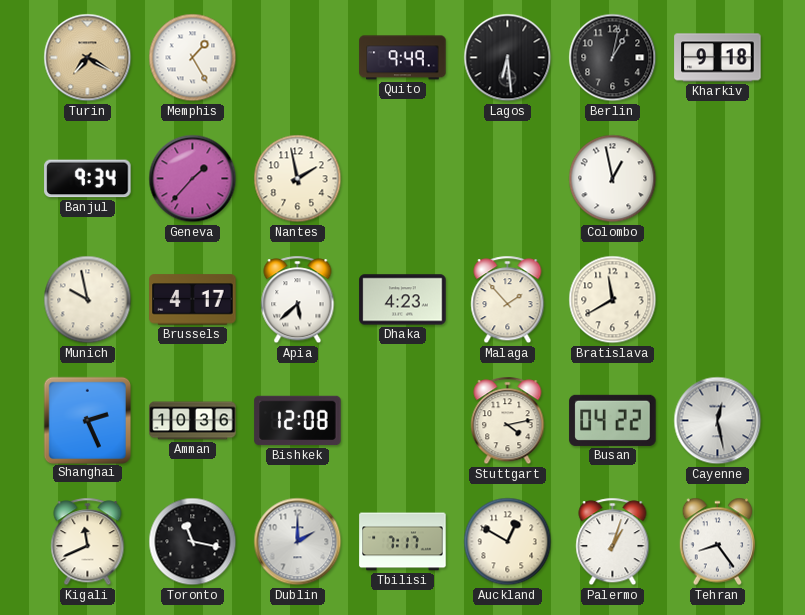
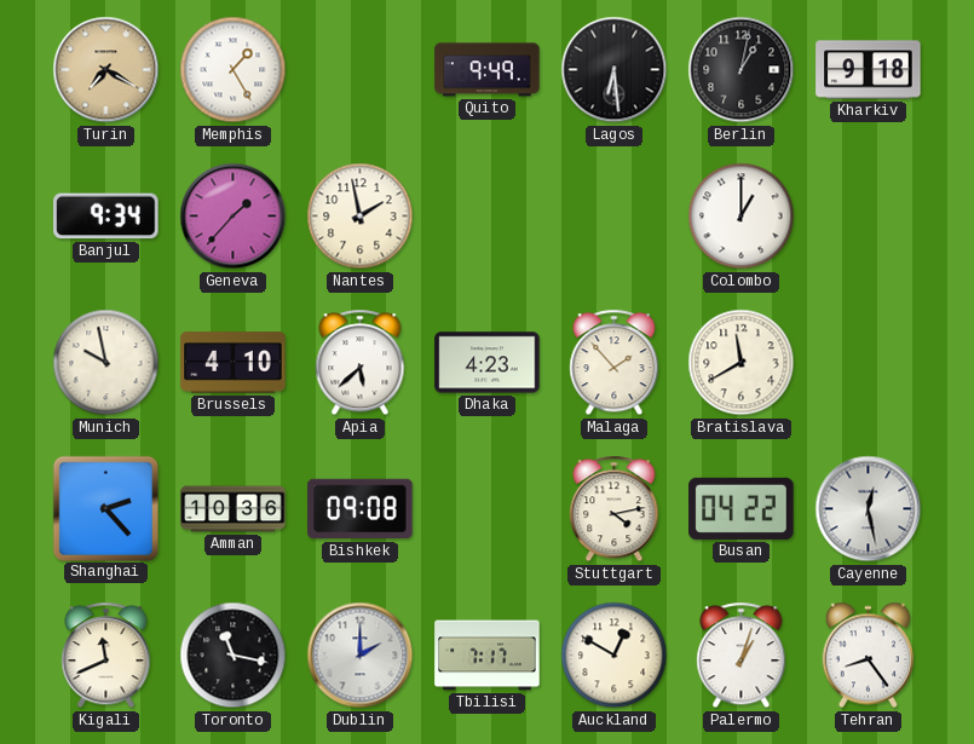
Colombo: 12:58 -> 1:00
Brussels: 4:17 -> 4:10
Shanghai: 2:26 -> 2:23
Bishkek: 12:08 -> 09:08
